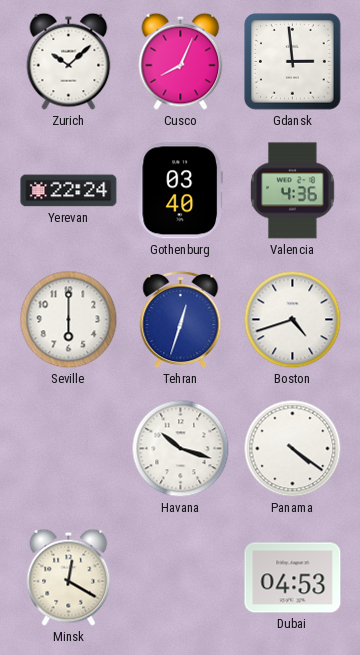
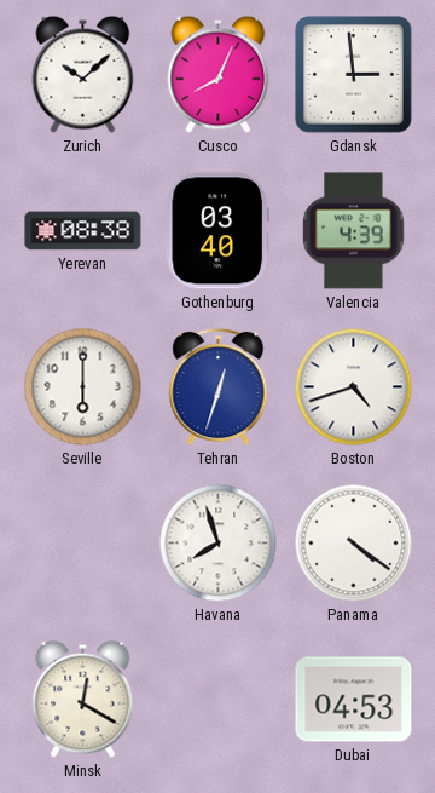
Yerevan: 22:24 -> 08:38
Valencia: 4:36 -> 4:39
Havana: 10:18 -> 7:57
